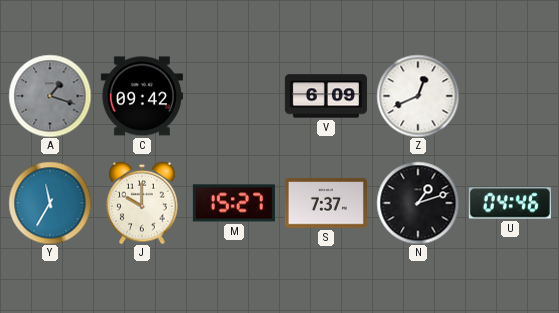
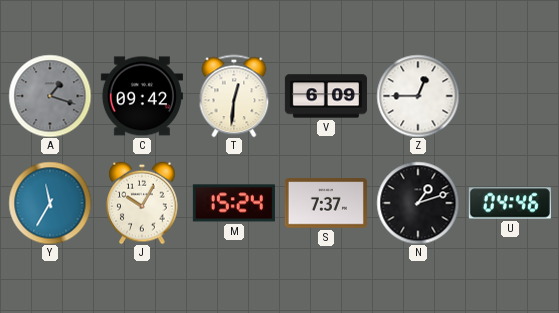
T: none -> 12:31
Z: 12:41 -> 12:45
J: 10:00 -> 10:05
M: 15:27 -> 15:24
